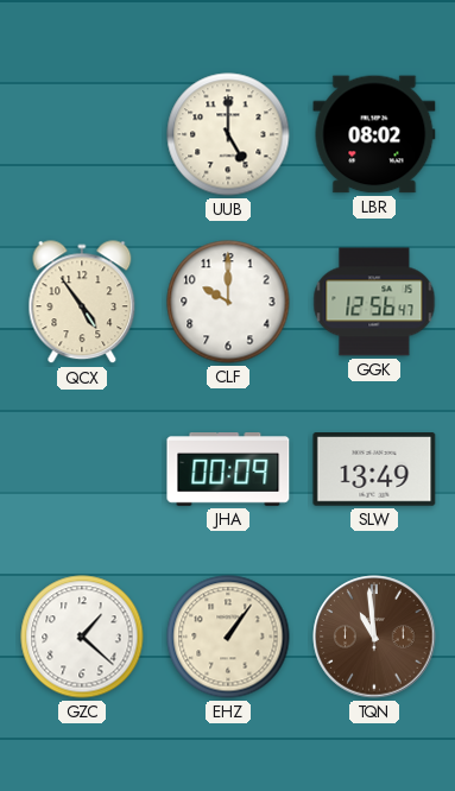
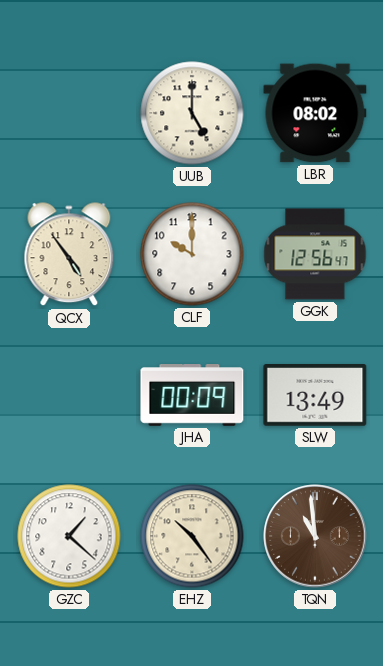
EHZ: 1:06 -> 10:24
